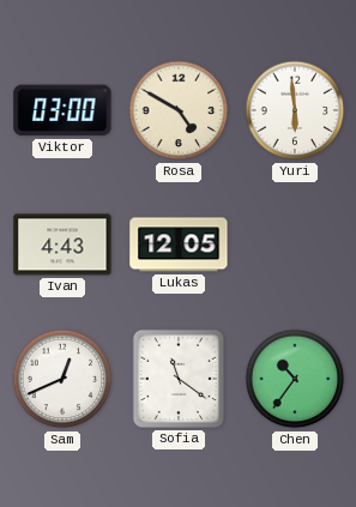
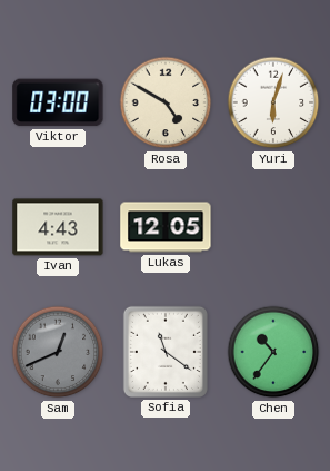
Yuri: 5:59 -> 6:03
Sam dial: white -> grey
